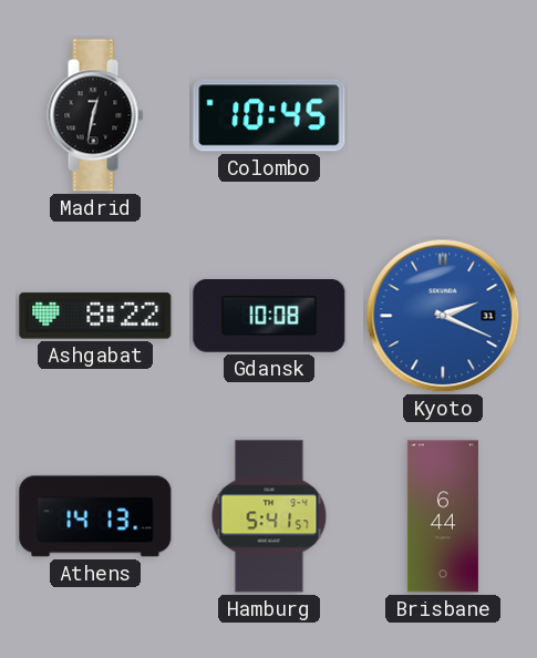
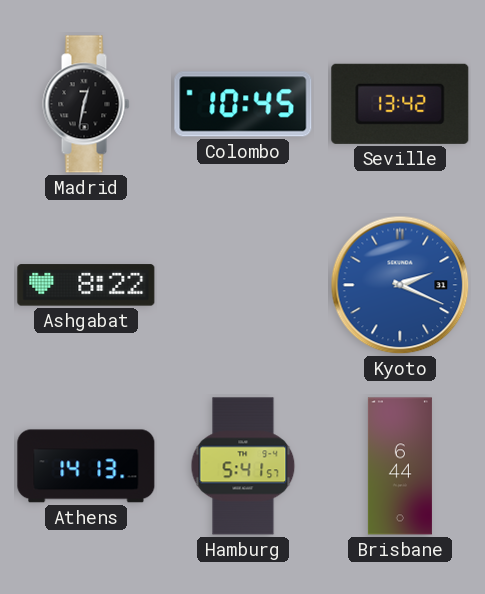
Seville: none -> 13:42
Gdansk: 10:08 -> none
